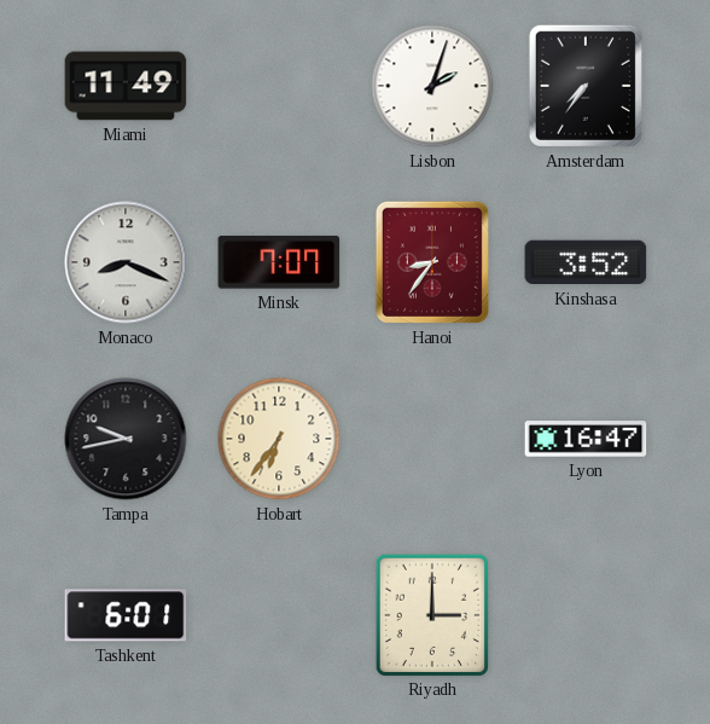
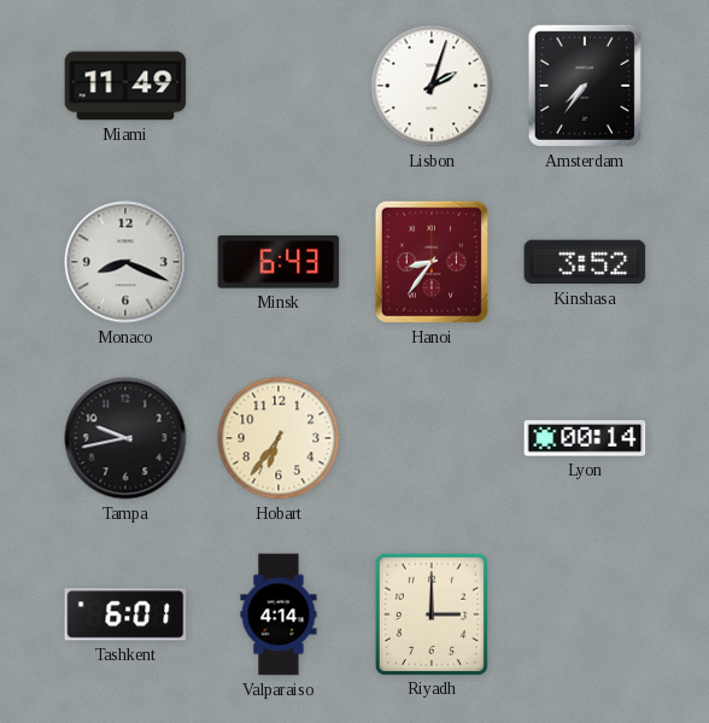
Minsk: 7:07 -> 6:43
Lyon: 16:47 -> 00:14
Valparaiso: none -> 4:14
